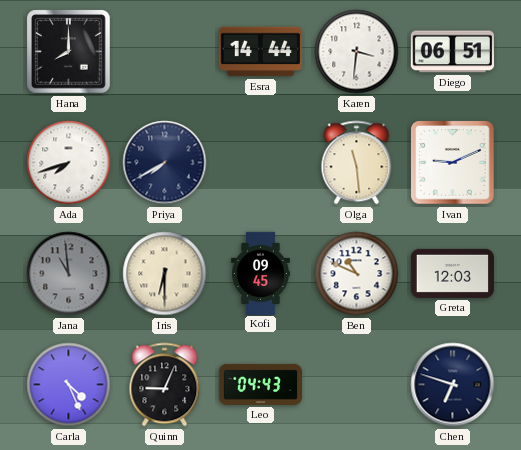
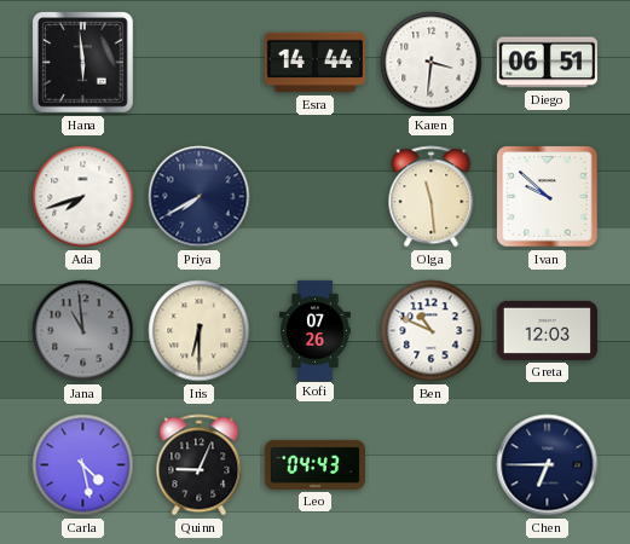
Hana: 8:00 -> 5:59
Ivan: 9:11 -> 9:52
Kofi: 09:45 -> 07:26
Carla: 4:26 -> 4:28
Chen: 6:48 -> 6:45
